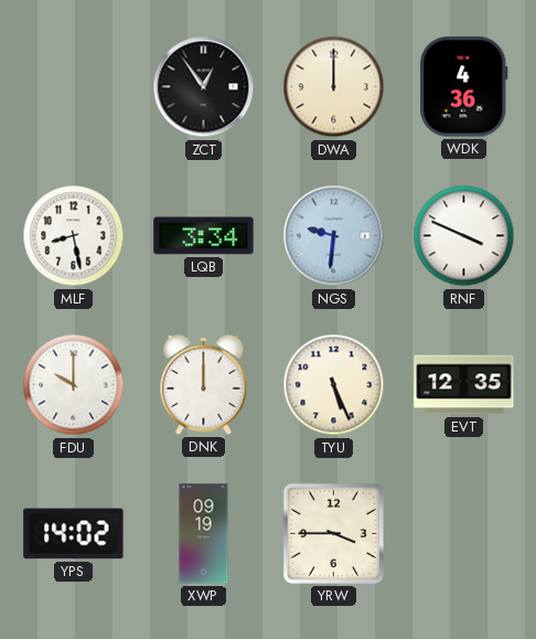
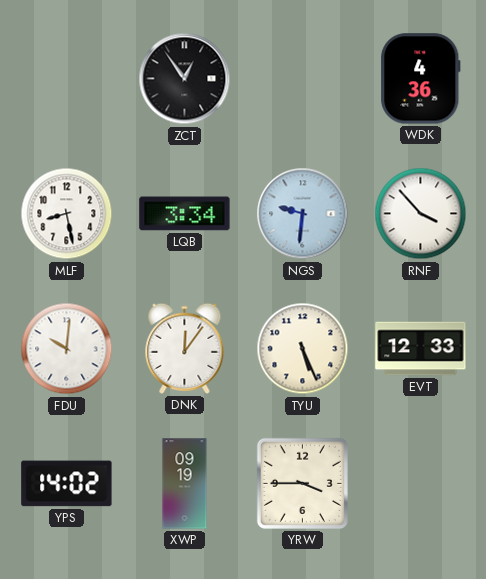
DWA: 12:00 -> none
RNF: 3:49 -> 3:53
FDU: 10:00 -> 10:01
DNK: 12:00 -> 12:06
EVT: 12:35 -> 12:33
